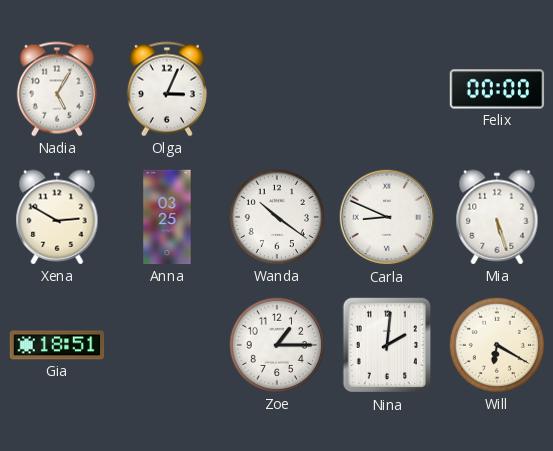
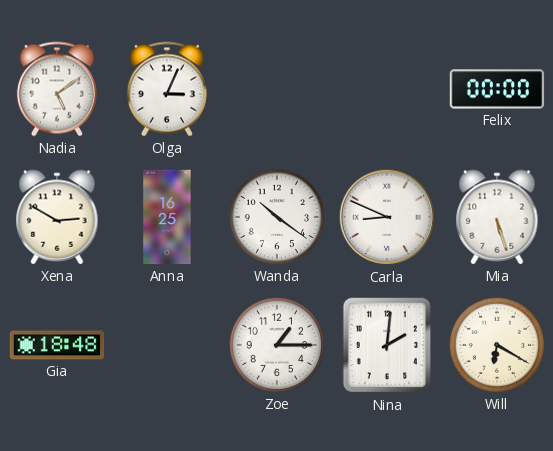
Nadia: 5:05 -> 5:09
Anna: 03:25 -> 16:25
Gia: 18:51 -> 18:48
